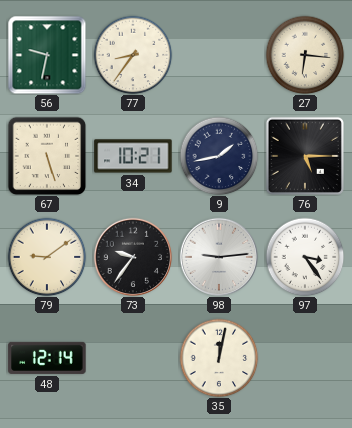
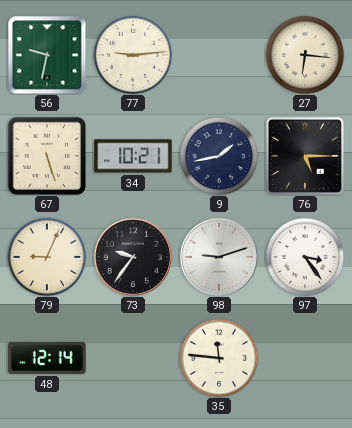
77: 8:36 -> 9:14
79: 9:09 -> 9:04
98: 9:14 -> 9:12
35: 12:02 -> 11:46
